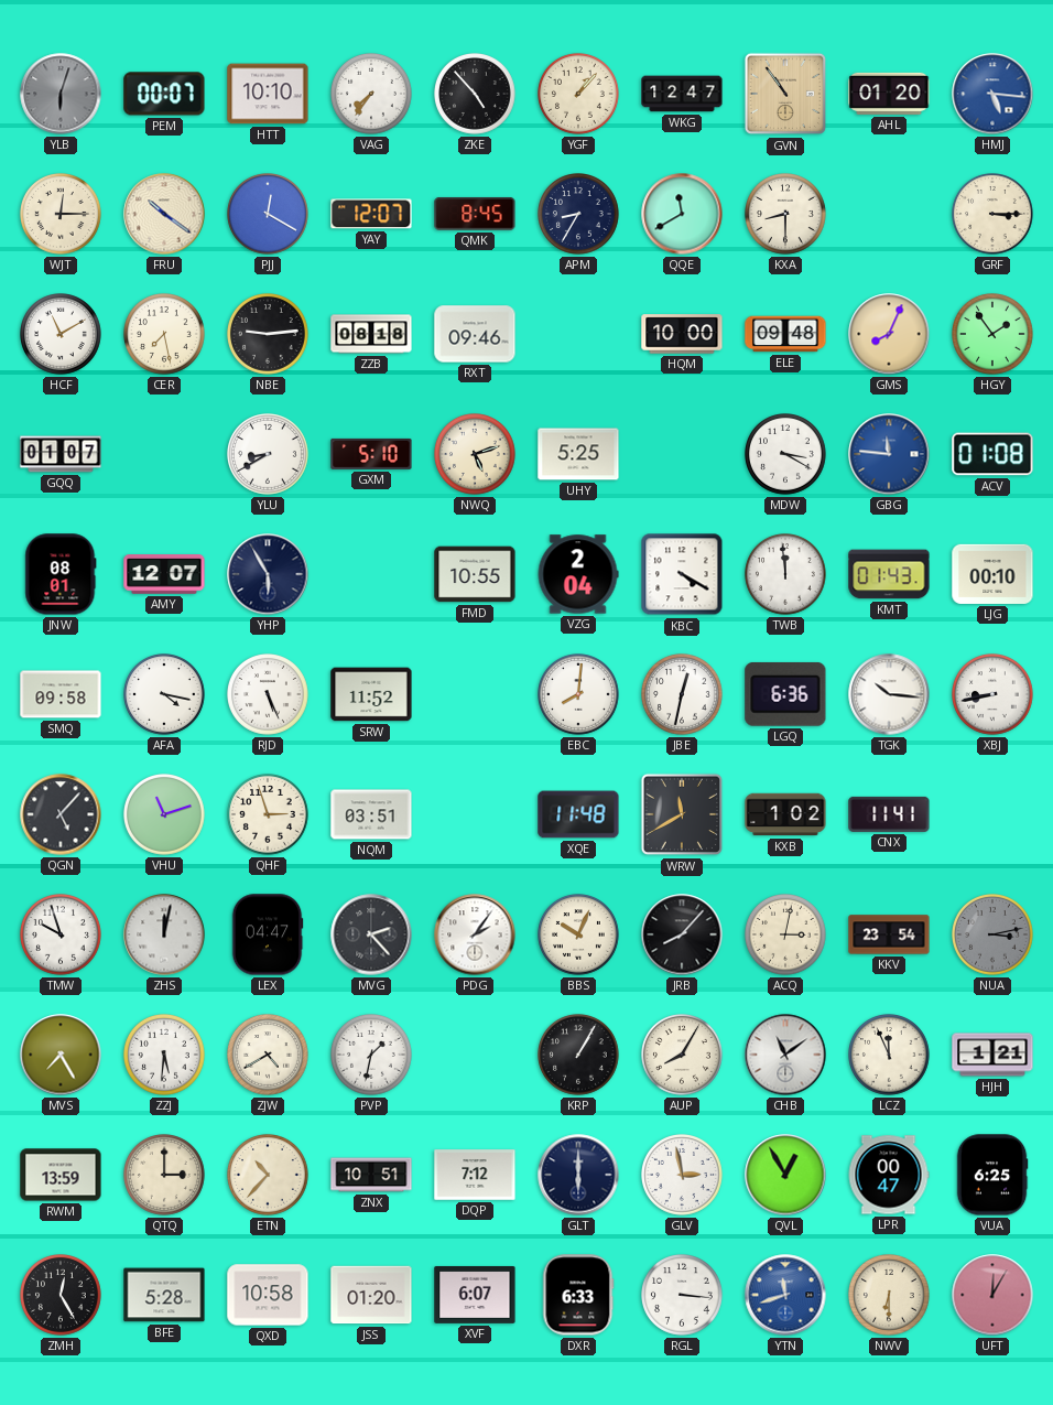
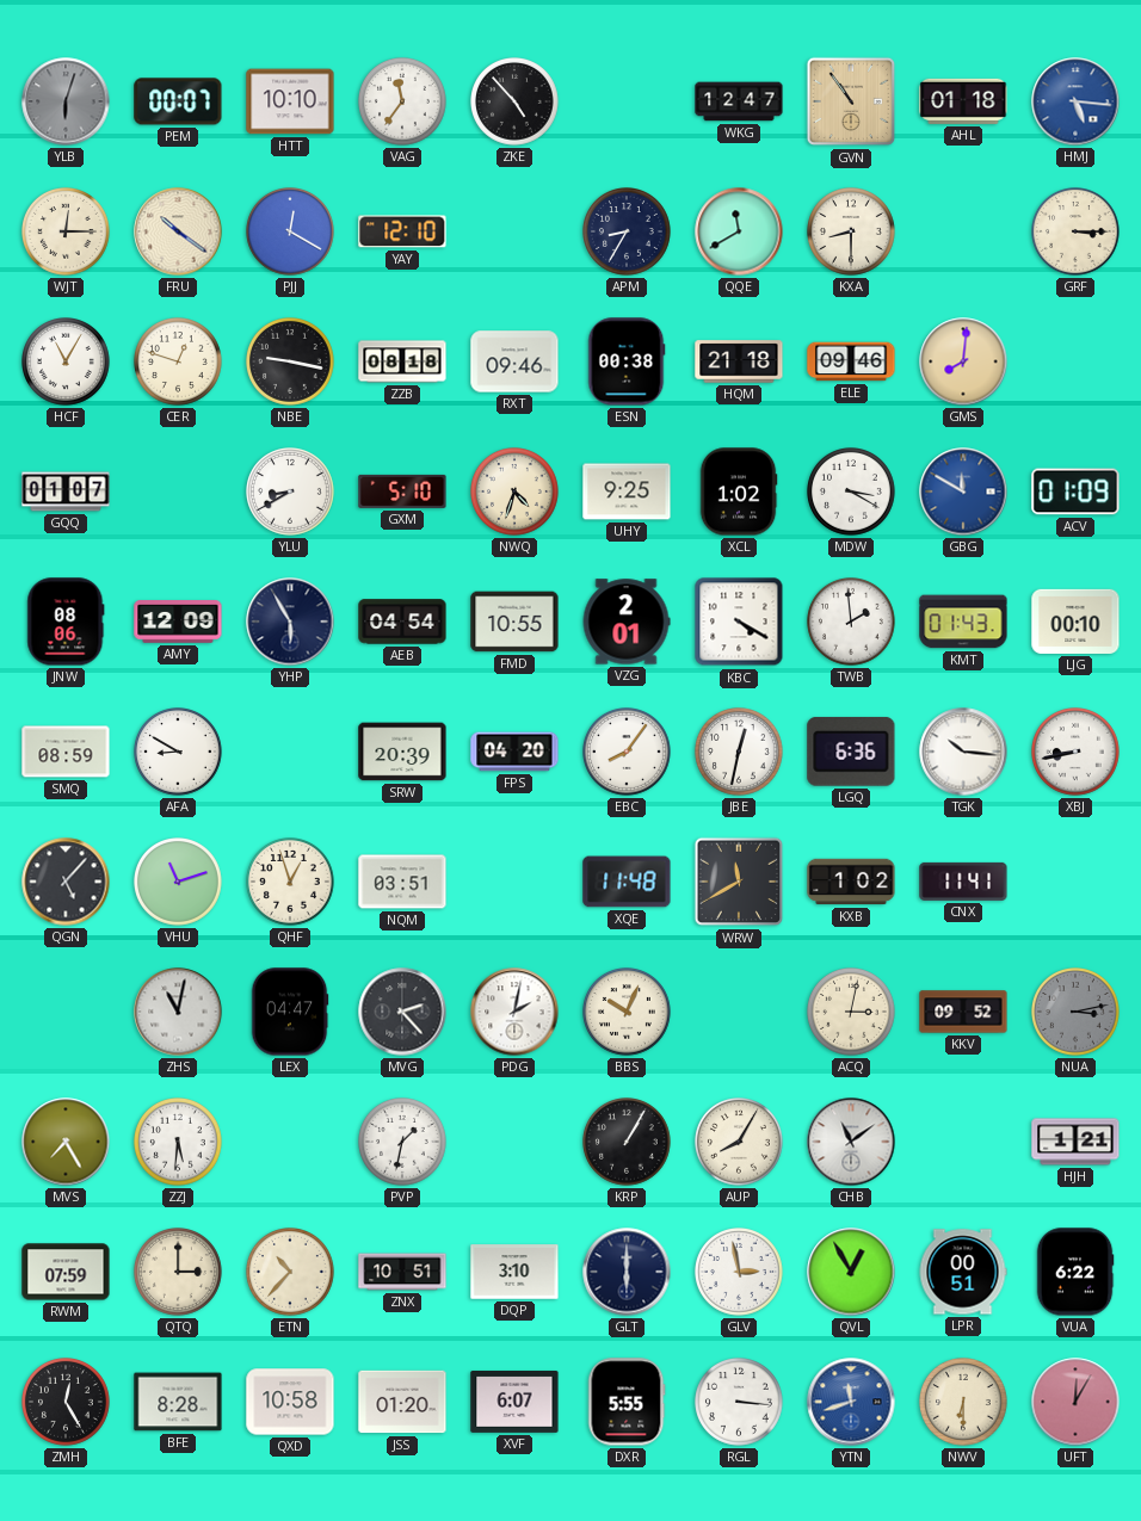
VAG: 7:36 -> 11:36
YGF: 1:07 -> none
AHL: 01:20 -> 01:18
YAY: 12:07 -> 12:10
QMK: 8:45 -> none
HCF: 11:10 -> 11:05
CER: 7:28 -> 12:48
NBE: 9:14 -> 9:17
ESN: none -> 00:38
HQM: 10:00 -> 21:18
ELE: 09:48 -> 09:46
GMS: 8:04 -> 8:01
HGY: 1:54 -> none
NWQ: 5:12 -> 4:33
UHY: 5:25 -> 9:25
XCL: none -> 1:02
GBG: 11:46 -> 11:50
ACV: 01:08 -> 01:09
JNW: 08:01 -> 08:06
AMY: 12:07 -> 12:09
AEB: none -> 04:54
VZG: 2:04 -> 2:01
TWB: 11:59 -> 1:59
SMQ: 09:58 -> 08:59
AFA: 4:17 -> 8:50
RJD: 5:26 -> none
SRW: 11:52 -> 20:39
FPS: none -> 04:20
EBC: 8:01 -> 8:06
QHF: 2:57 -> 12:57
TMW: 9:57 -> none
ZHS: 12:02 -> 11:02
PDG: 2:06 -> 2:02
JRB: 8:07 -> none
KKV: 23:54 -> 09:52
ZJW: 4:40 -> none
LCZ: 11:56 -> none
RWM: 13:59 -> 07:59
DQP: 7:12 -> 3:10
LPR: 00:47 -> 00:51
VUA: 6:25 -> 6:22
BFE: 5:28 -> 8:28
DXR: 6:33 -> 5:55
